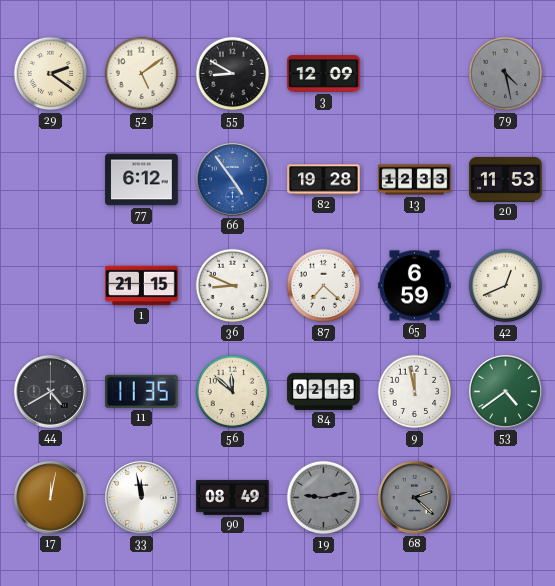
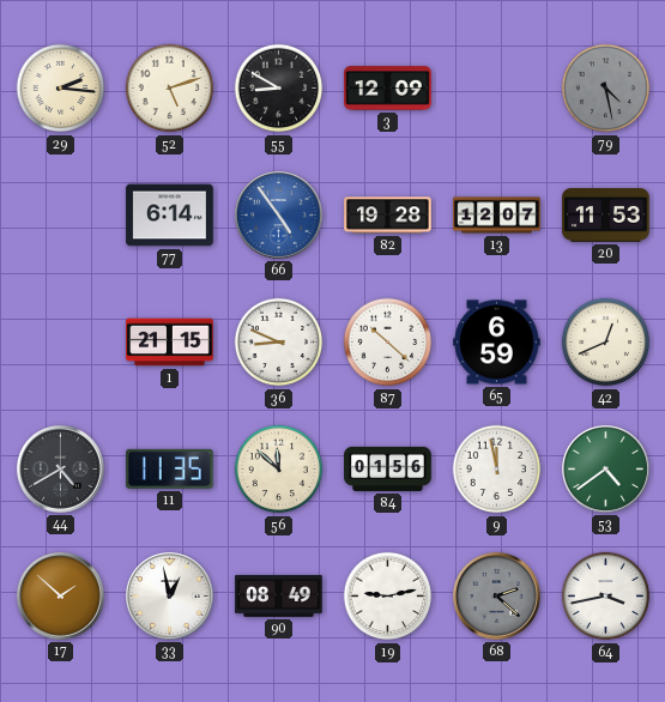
29: 2:21 -> 2:16
52: 5:09 -> 5:12
77: 6:12 -> 6:14
13: 12:33 -> 12:07
87: 7:22 -> 10:22
84: 02:13 -> 01:56
17: 12:02 -> 1:52
33: 11:58 -> 12:58
19 dial: grey -> white
64: none -> 3:43
